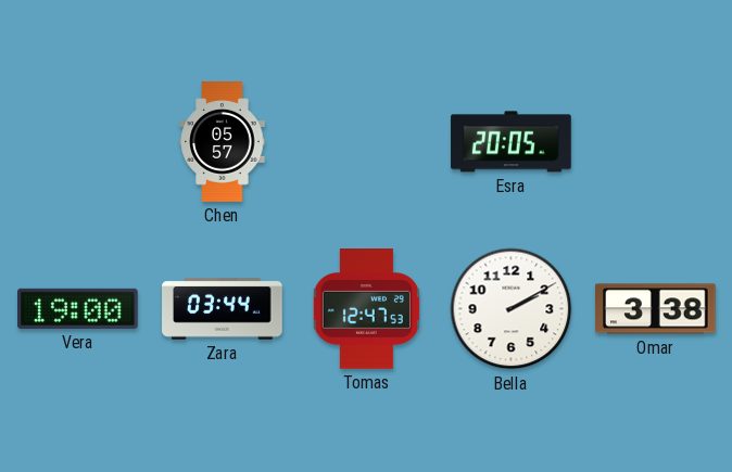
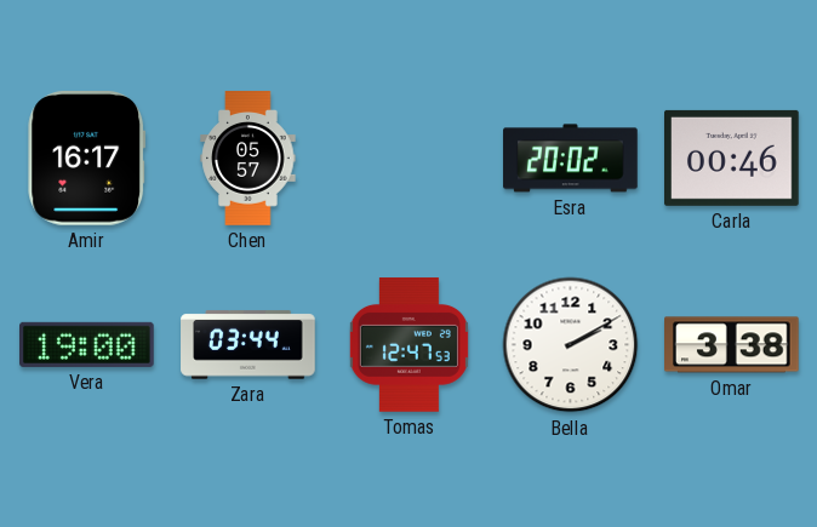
Amir: none -> 16:17
Esra: 20:05 -> 20:02
Carla: none -> 00:46
